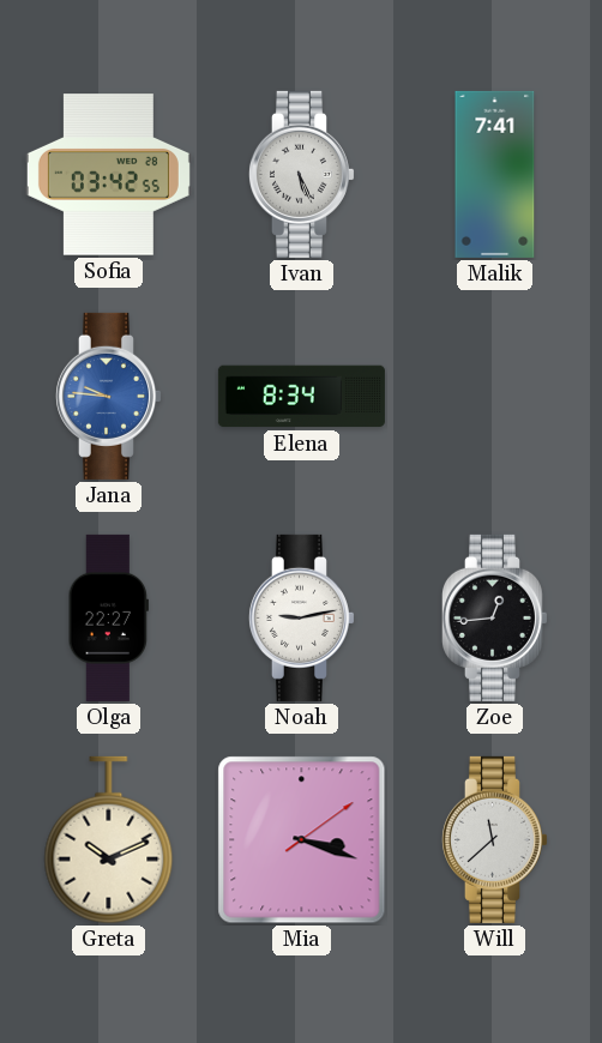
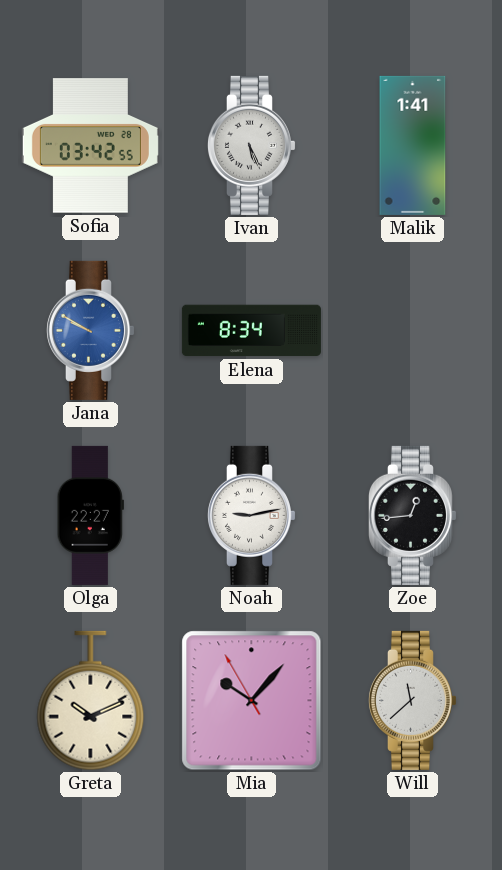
Malik: 7:41 -> 1:41
Jana: 9:46 -> 9:50
Mia: 3:18 -> 10:06
